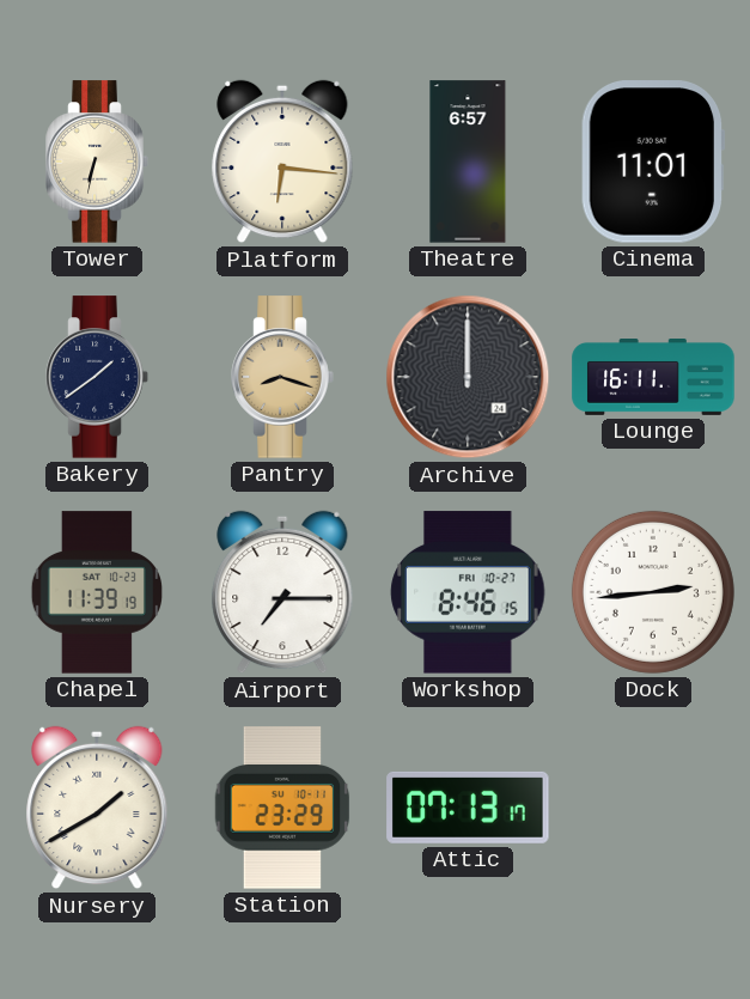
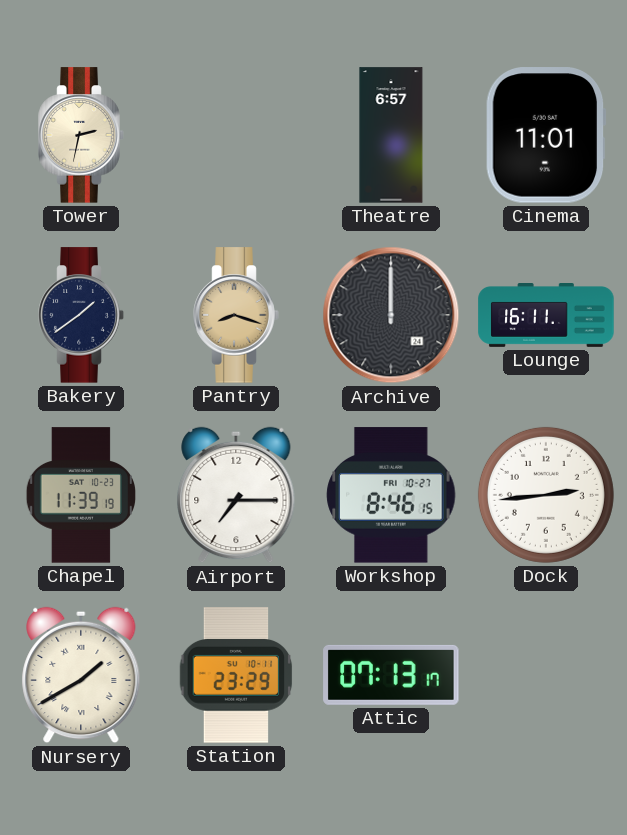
Tower: 6:32 -> 2:32
Platform: 6:16 -> none
